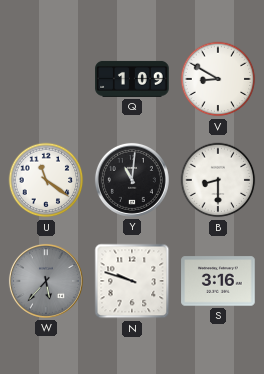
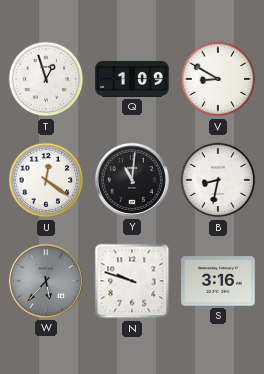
T: none -> 12:57
U: 11:21 -> 12:21
B: 8:30 -> 8:32
